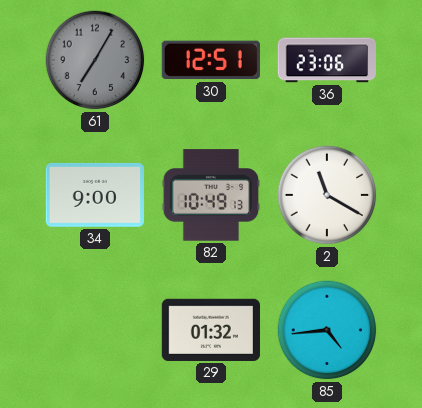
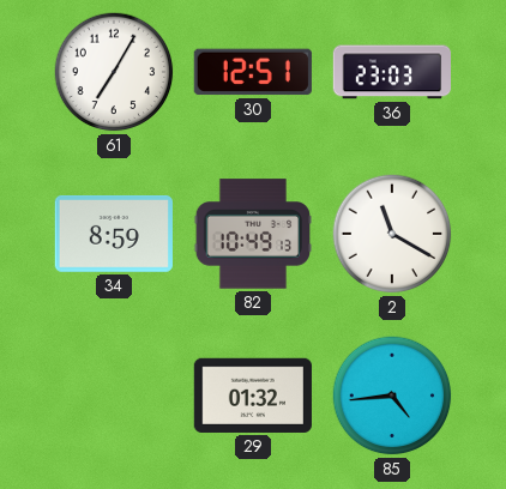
61 dial: grey -> white
36: 23:06 -> 23:03
34: 9:00 -> 8:59
